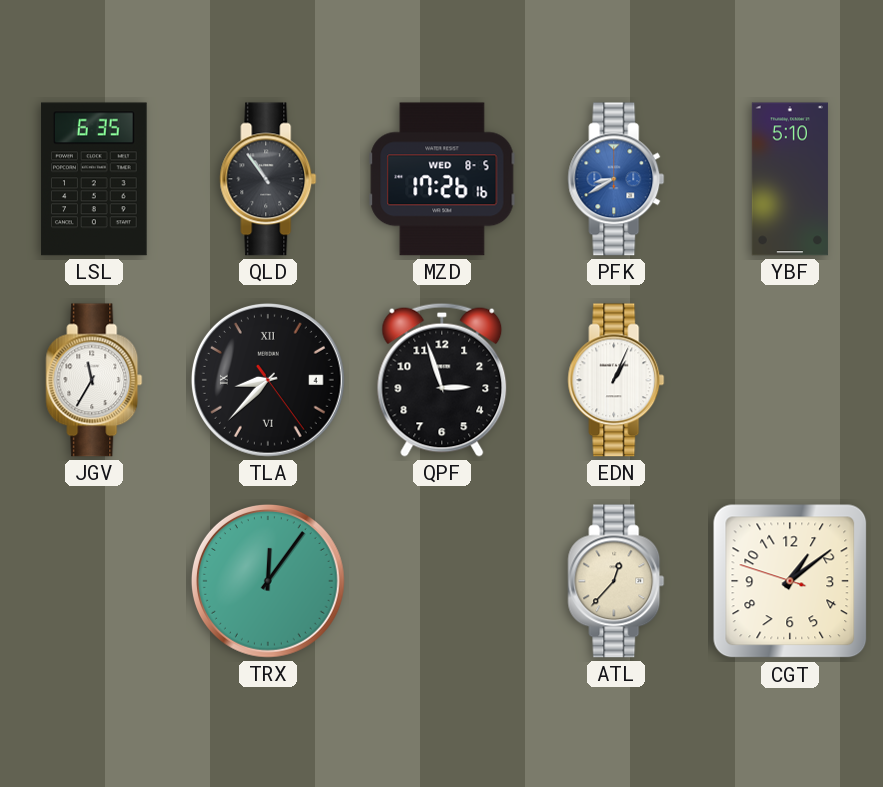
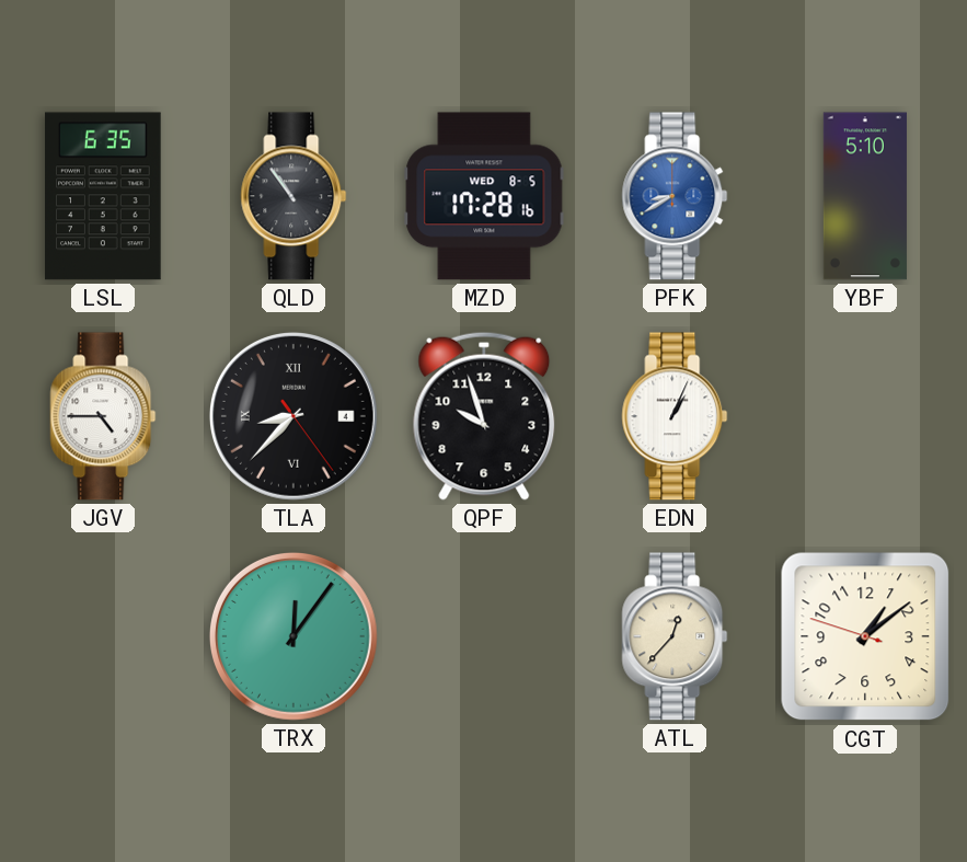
MZD: 17:26 -> 17:28
JGV: 11:35 -> 4:45
QPF: 2:57 -> 9:57
